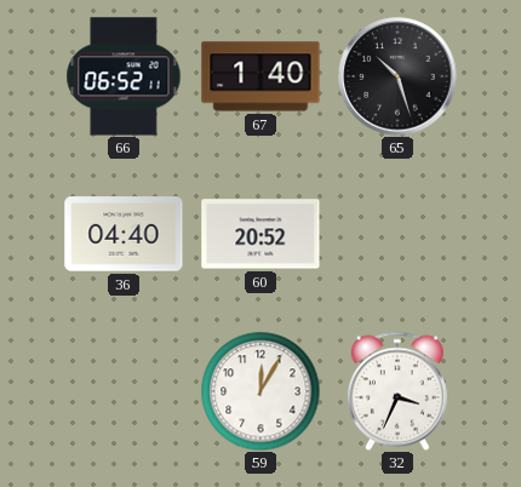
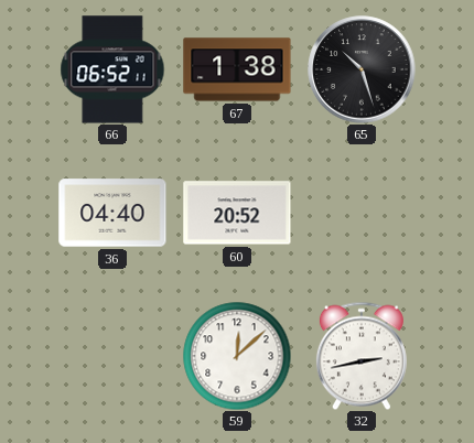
67: 1:40 -> 1:38
59: 12:05 -> 12:08
32: 3:34 -> 2:43
